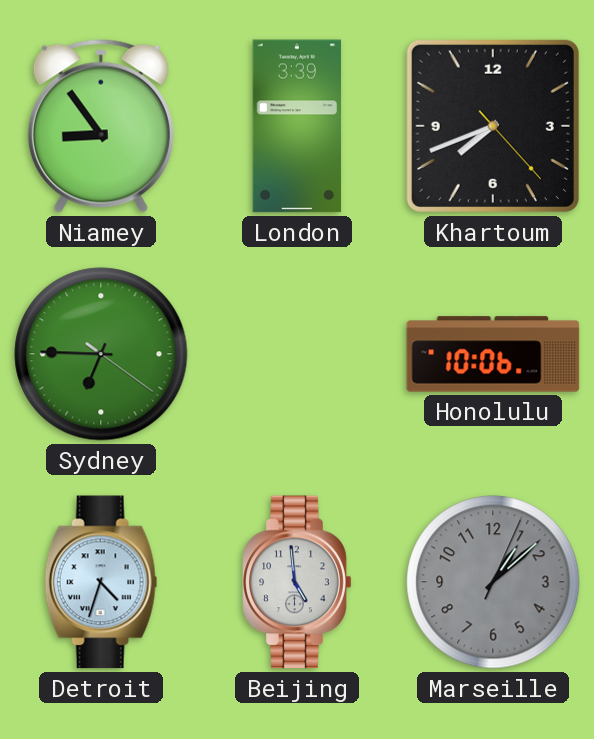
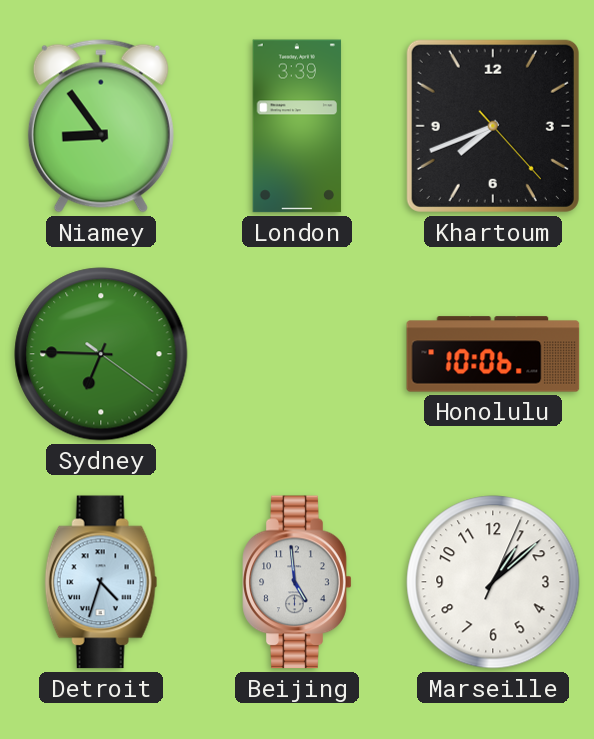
Marseille dial: grey -> white
